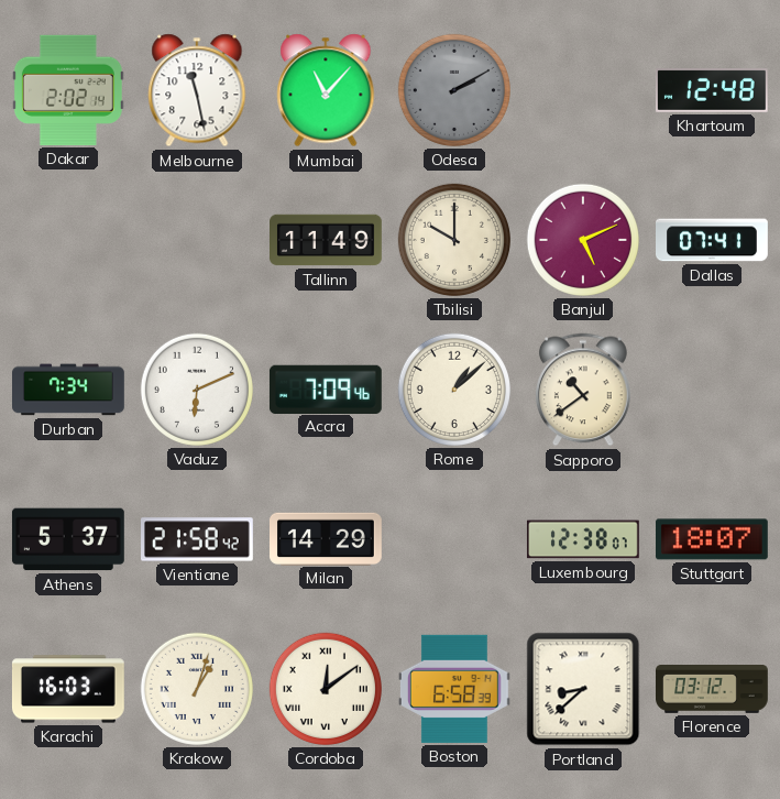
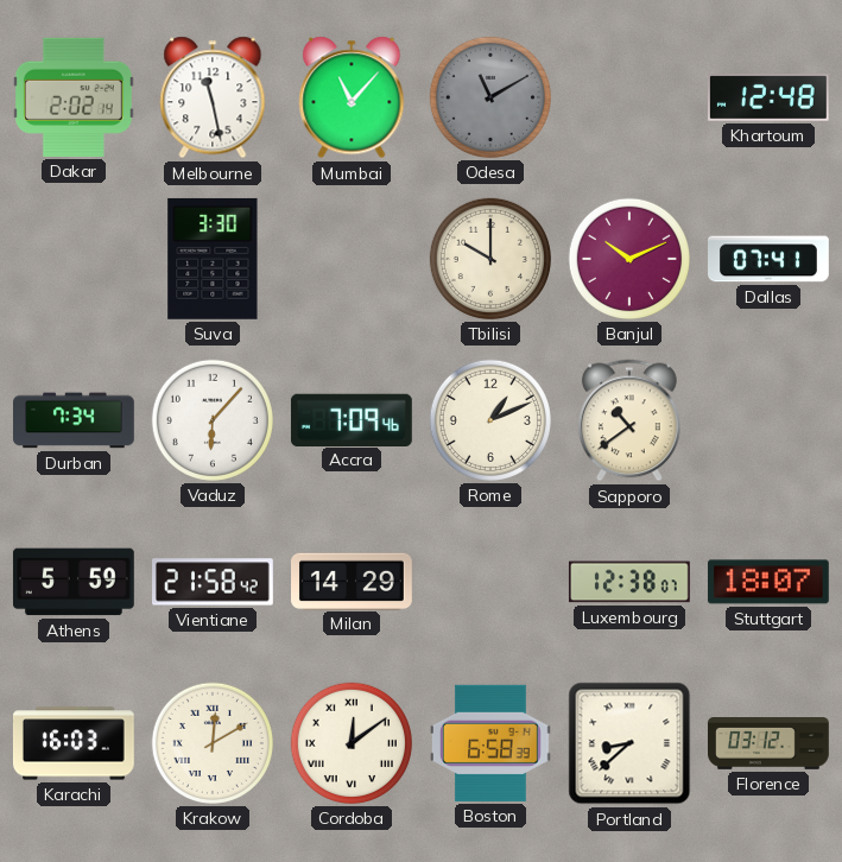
Odesa: 2:10 -> 11:10
Suva: none -> 3:30
Tallinn: 11:49 -> none
Banjul: 5:11 -> 10:11
Vaduz: 6:11 -> 6:07
Rome: 1:08 -> 1:11
Athens: 5:37 -> 5:59
Krakow: 1:03 -> 12:10
